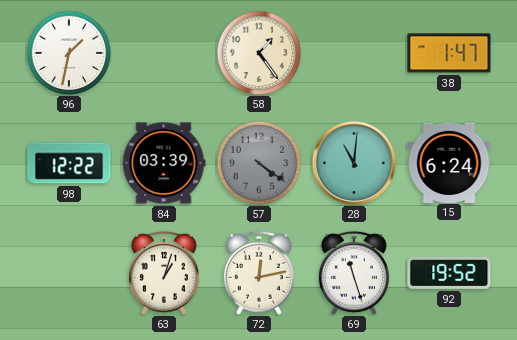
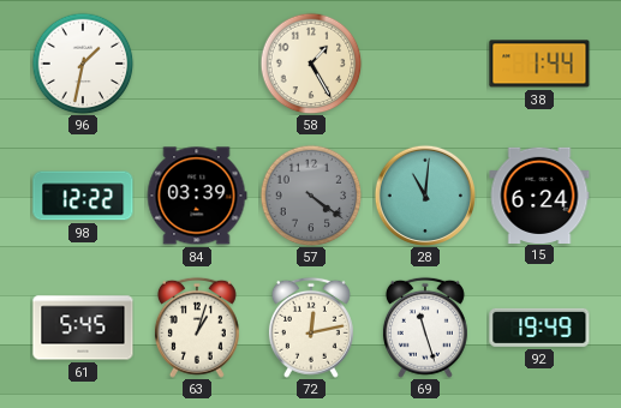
58: 1:24 -> 1:25
38: 1:47 -> 1:44
61: none -> 5:45
92: 19:52 -> 19:49
